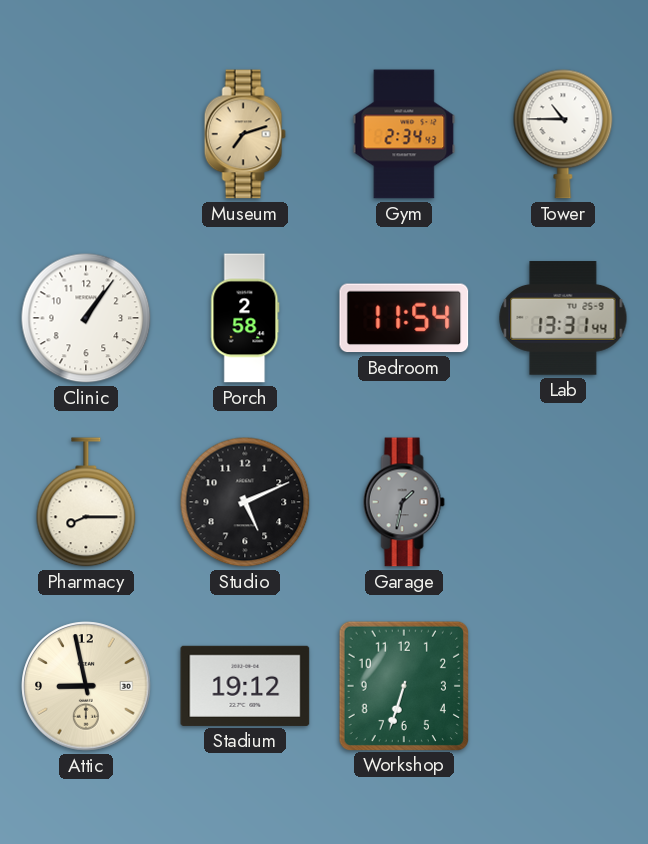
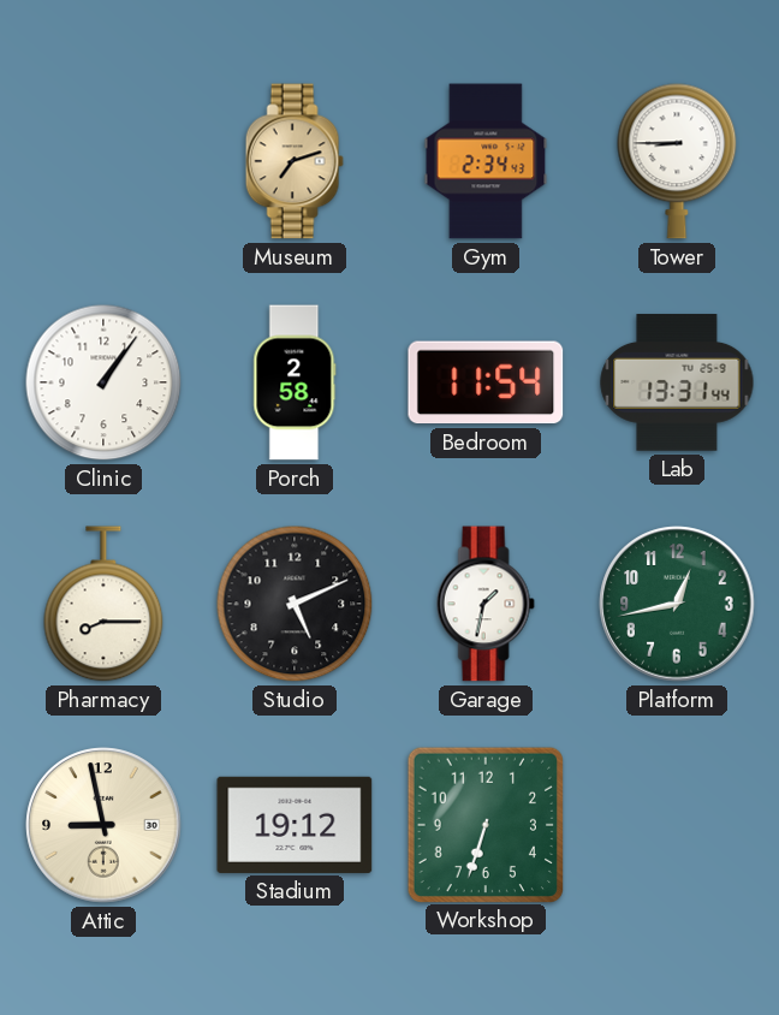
Tower: 10:45 -> 8:45
Garage dial: grey -> white
Platform: none -> 12:43
